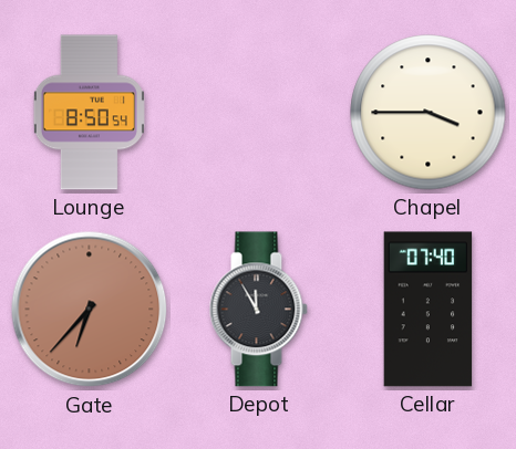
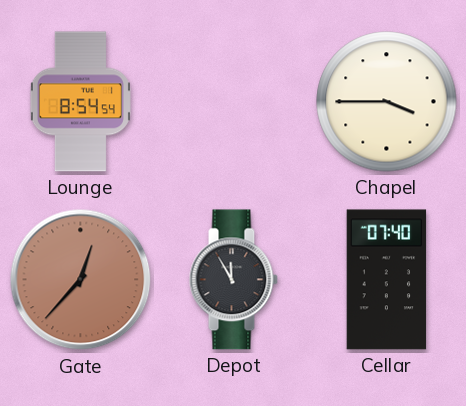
Lounge: 8:50 -> 8:54
Gate: 6:37 -> 12:37
